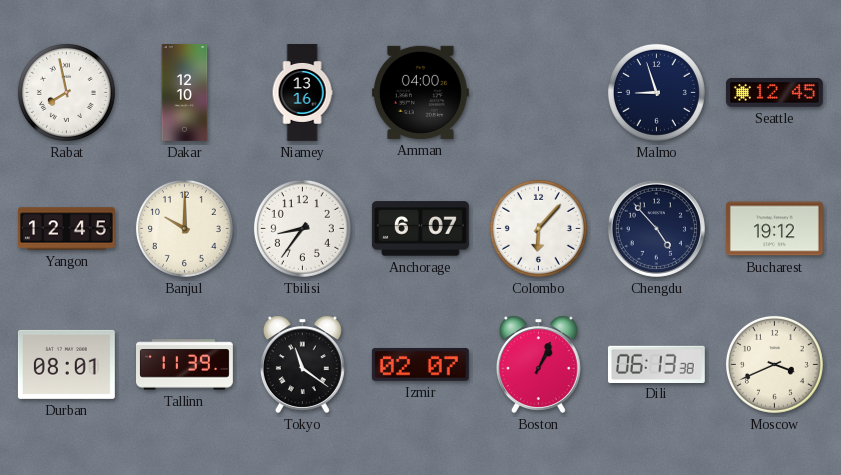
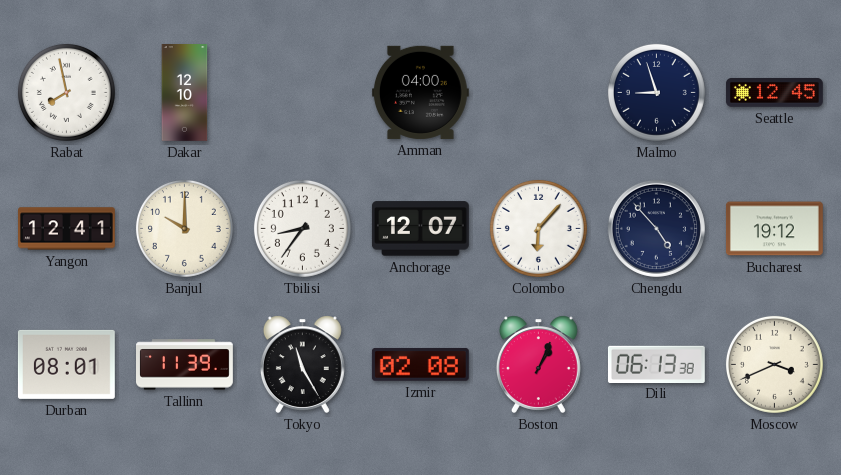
Niamey: 13:16 -> none
Yangon: 12:45 -> 12:41
Anchorage: 6:07 -> 12:07
Tokyo: 11:21 -> 11:25
Izmir: 02:07 -> 02:08
